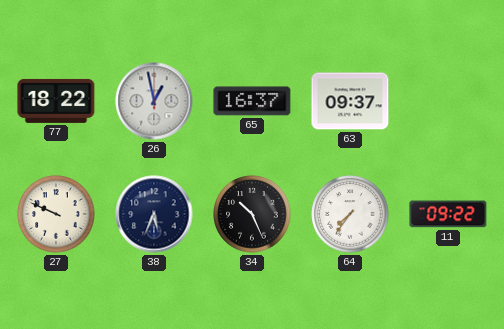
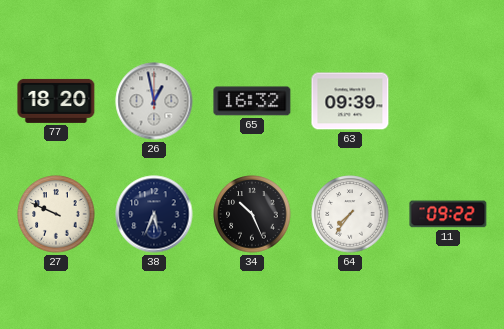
77: 18:22 -> 18:20
65: 16:37 -> 16:32
63: 09:37 -> 09:39
